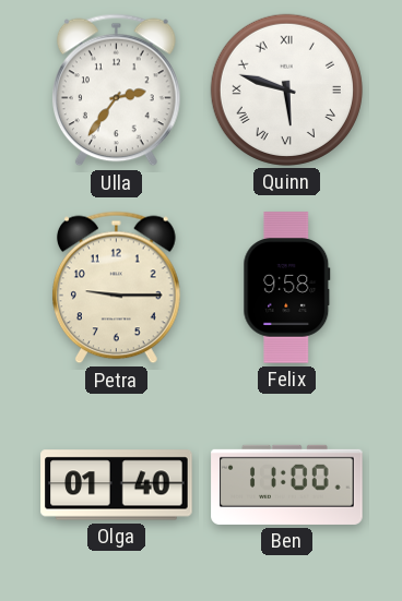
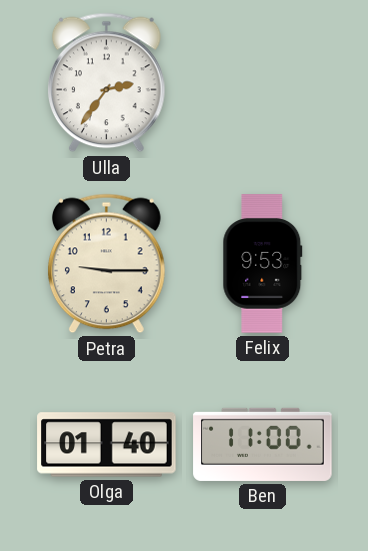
Quinn: 5:48 -> none
Felix: 9:58 -> 9:53
